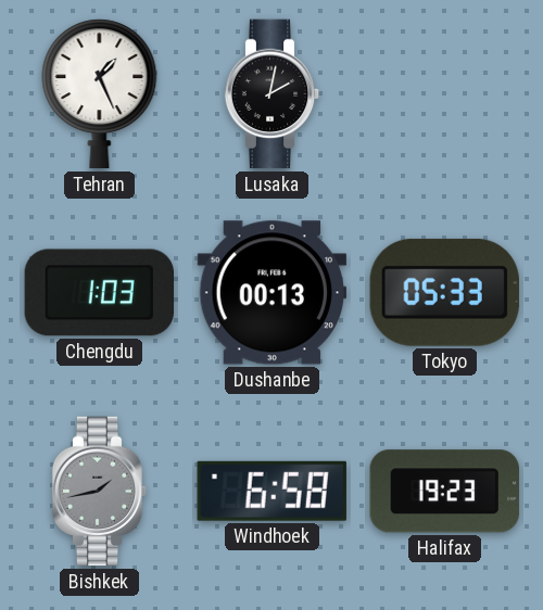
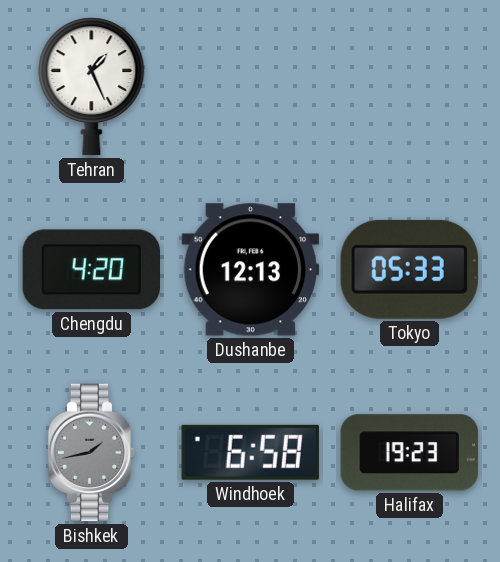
Lusaka: 2:02 -> none
Chengdu: 1:03 -> 4:20
Dushanbe: 00:13 -> 12:13
